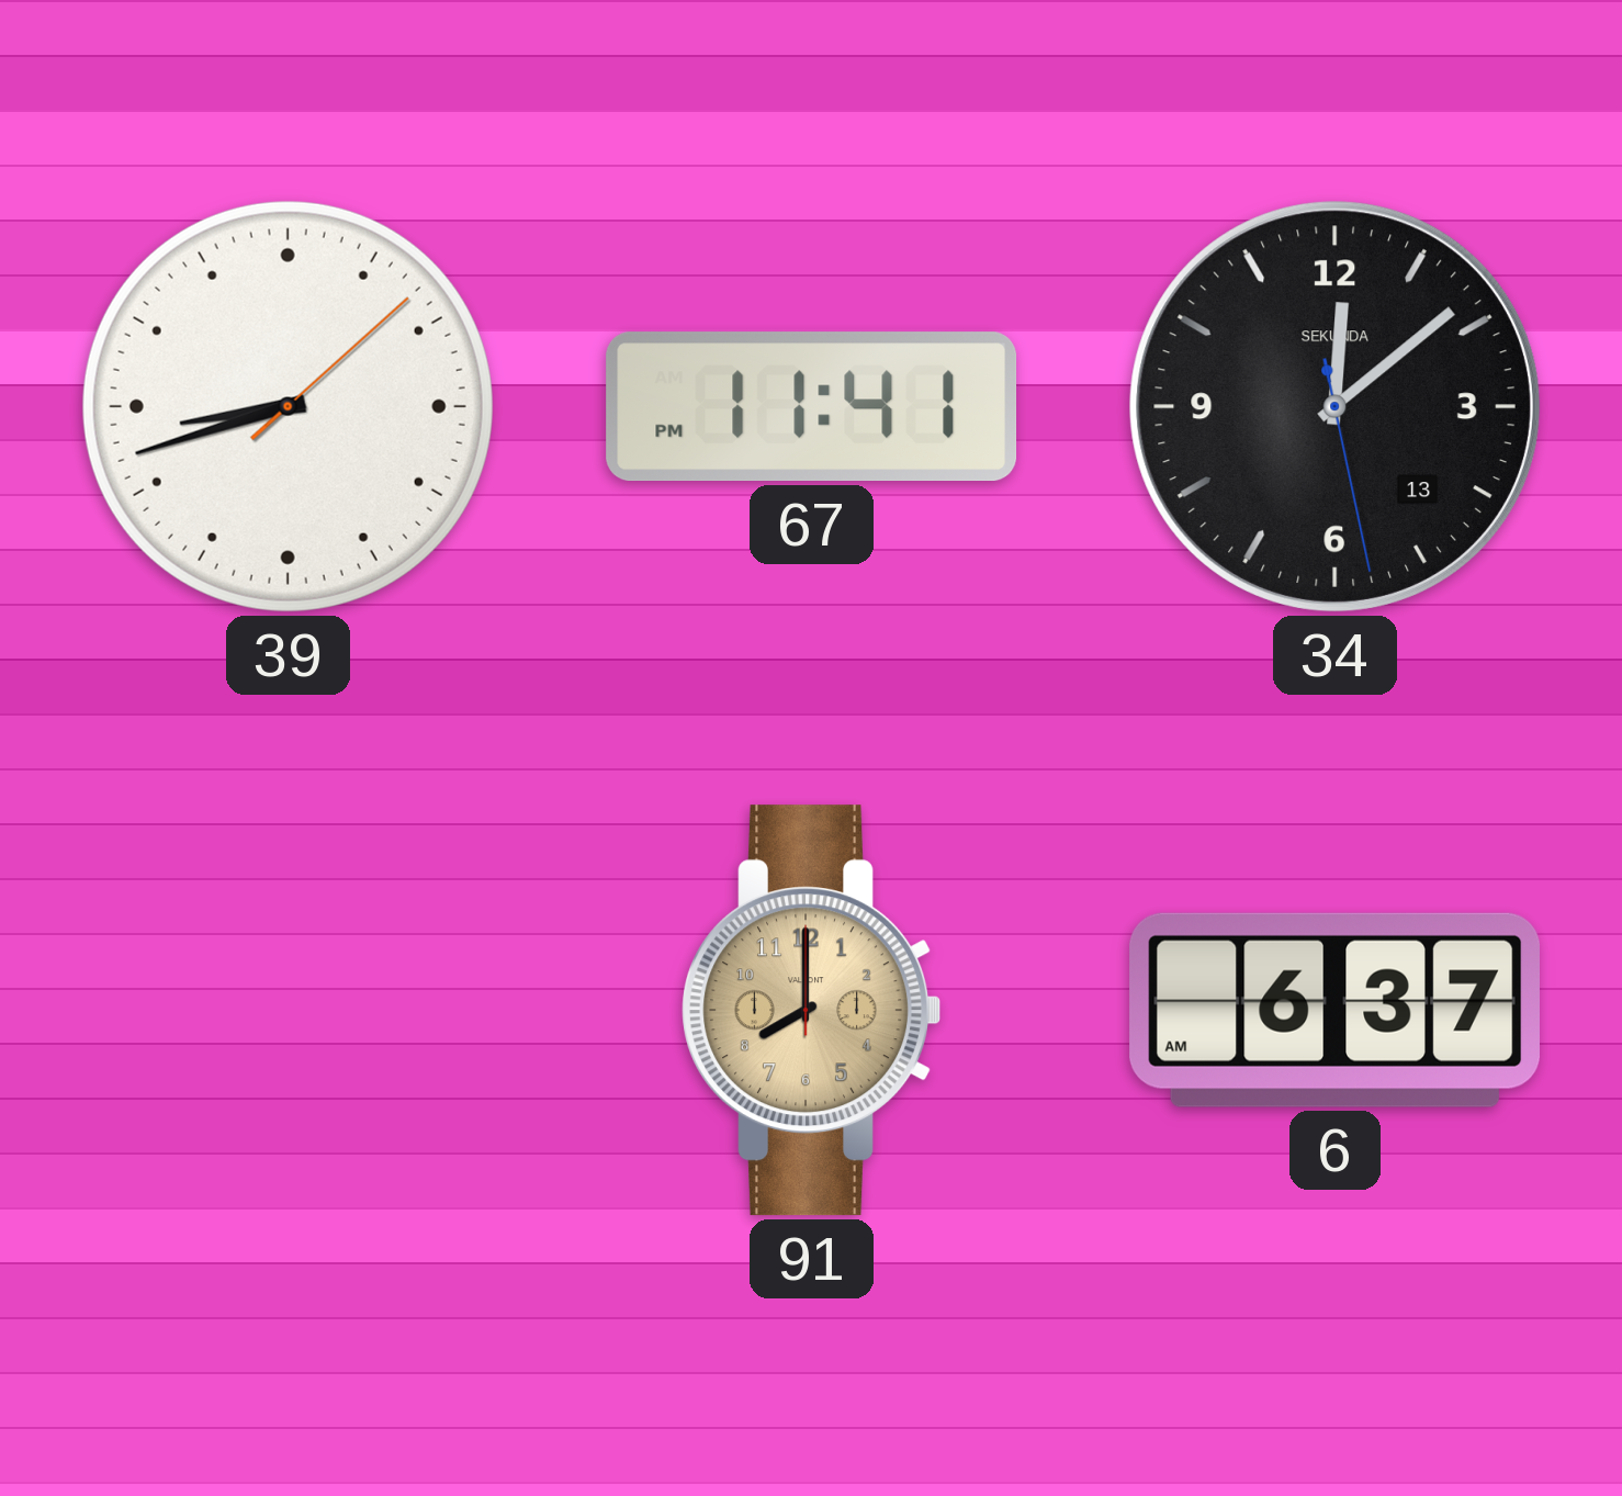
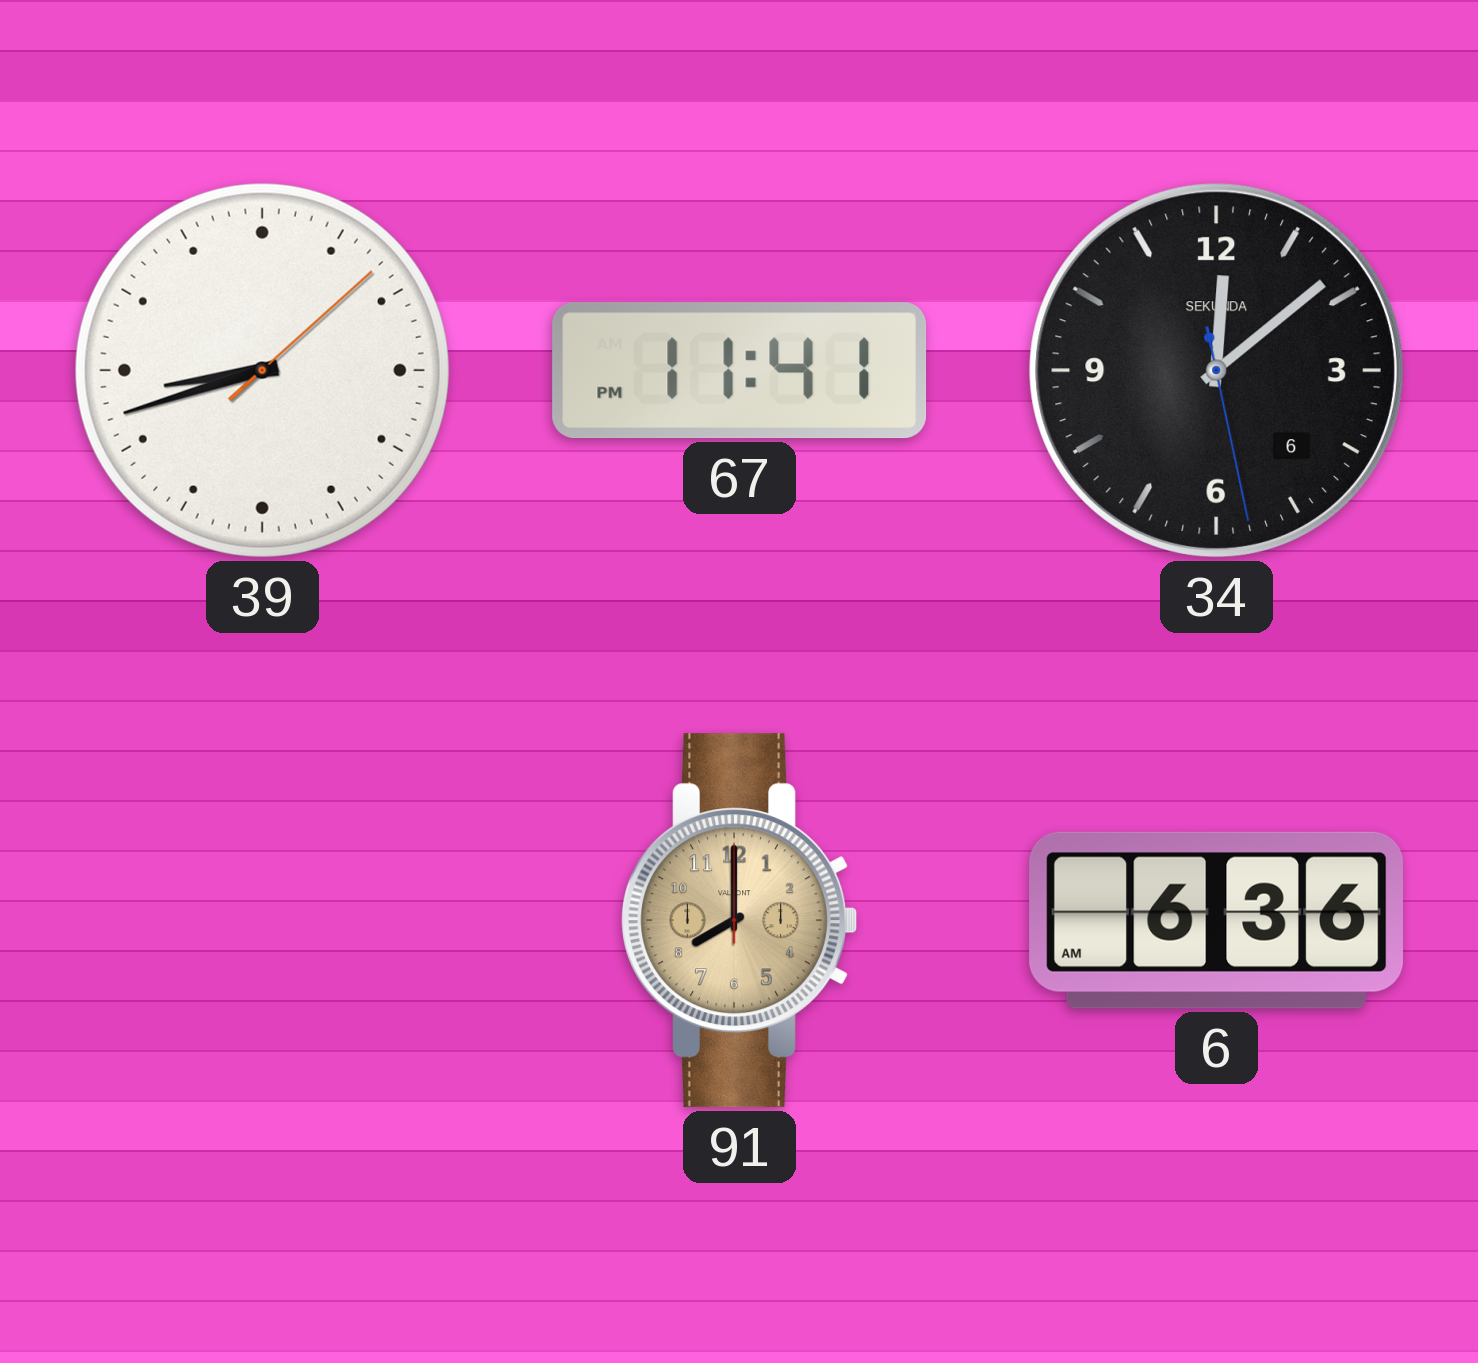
34 date: 13 -> 6
6: 6:37 -> 6:36
